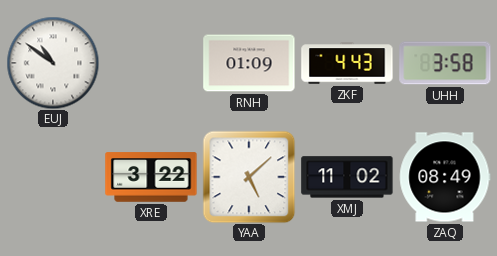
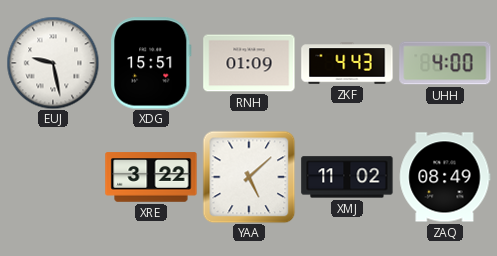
EUJ: 10:51 -> 9:28
XDG: none -> 15:51
UHH: 3:58 -> 4:00
